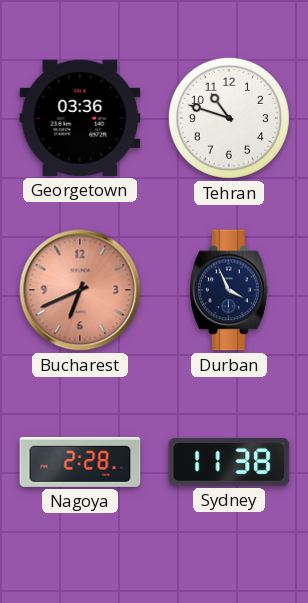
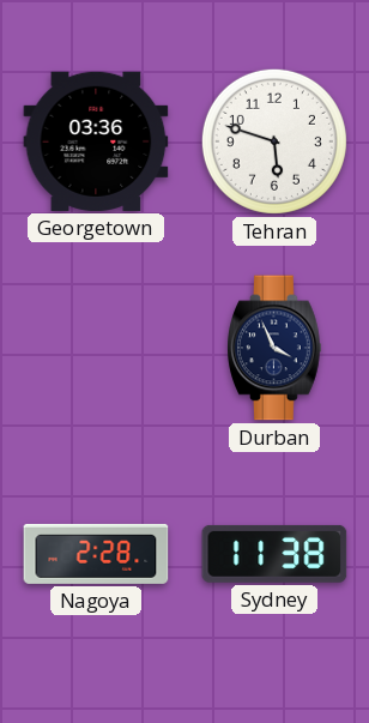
Tehran: 10:48 -> 5:48
Bucharest: 6:41 -> none
